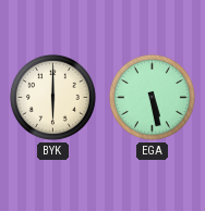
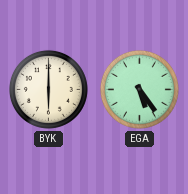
EGA: 5:28 -> 5:24
